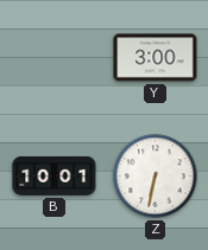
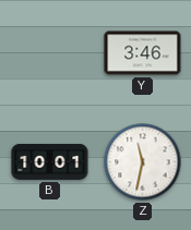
Y: 3:00 -> 3:46
Z: 6:32 -> 11:32
